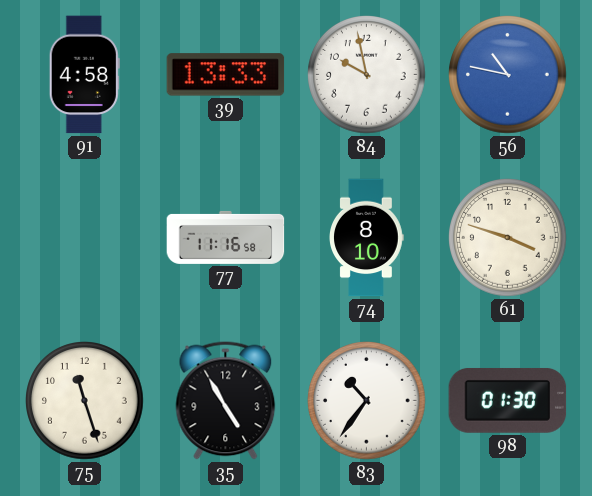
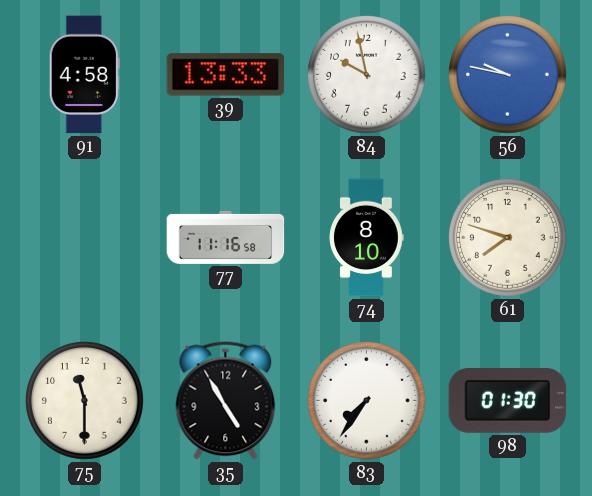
56: 10:47 -> 9:47
61: 3:48 -> 7:48
75: 11:27 -> 11:30
83: 10:36 -> 7:36
